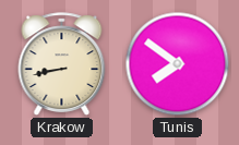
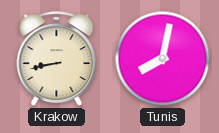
Tunis: 7:51 -> 8:02
